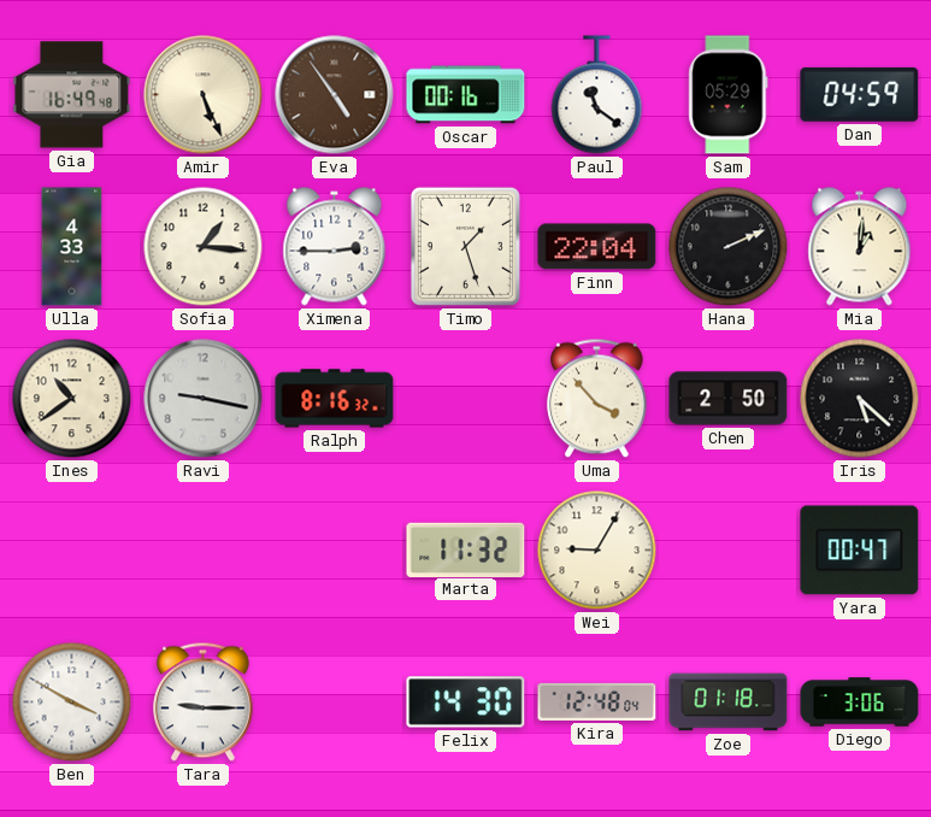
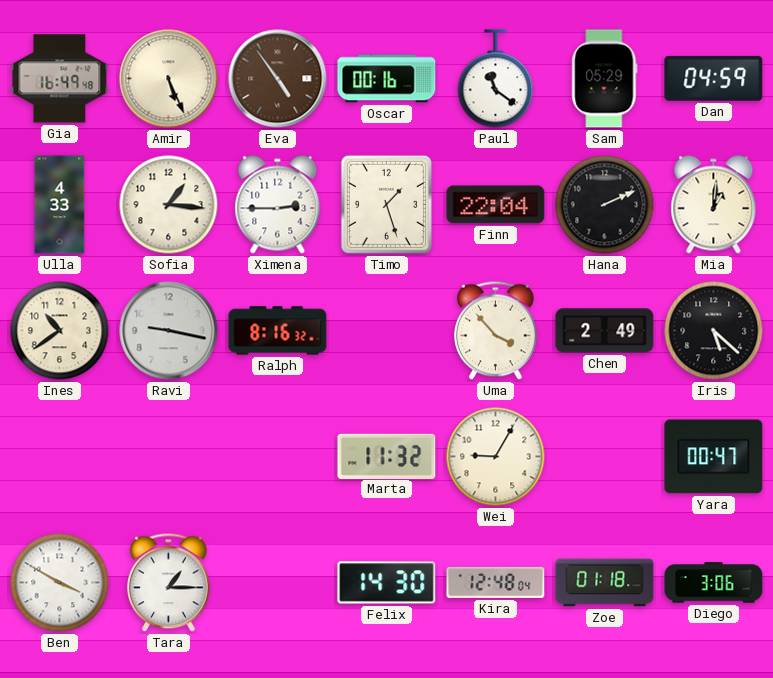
Chen: 2:50 -> 2:49
Tara: 9:15 -> 1:15
